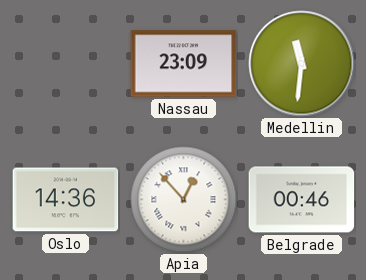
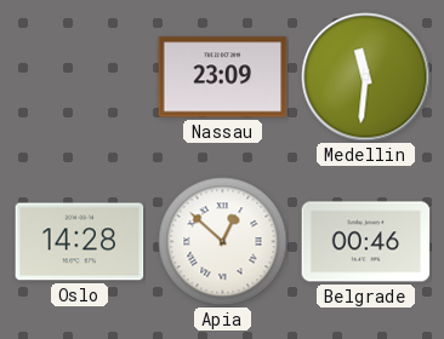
Oslo: 14:36 -> 14:28
Apia: 12:53 -> 12:52
